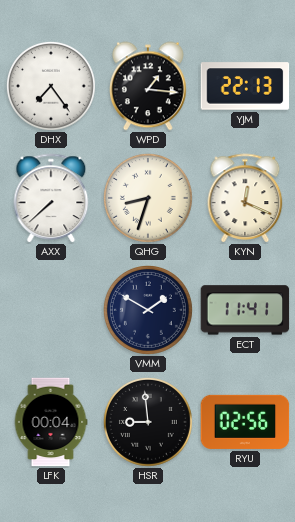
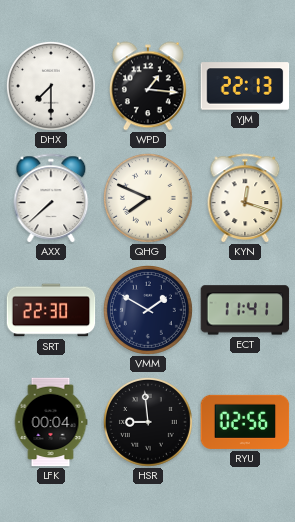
DHX: 7:24 -> 7:30
QHG: 8:33 -> 7:49
KYN: 12:19 -> 12:18
SRT: none -> 22:30
